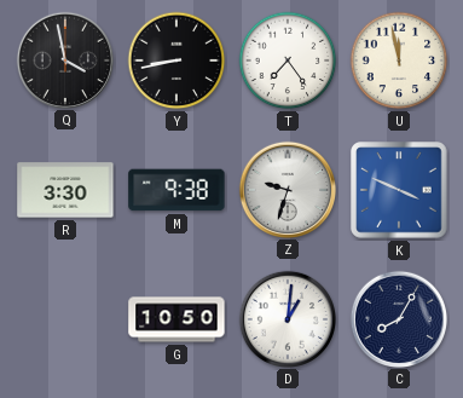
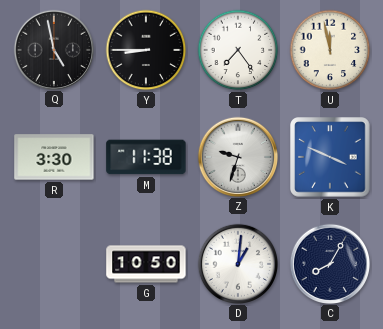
Q: 3:58 -> 4:58
Y: 8:43 -> 8:45
M: 9:38 -> 11:38
